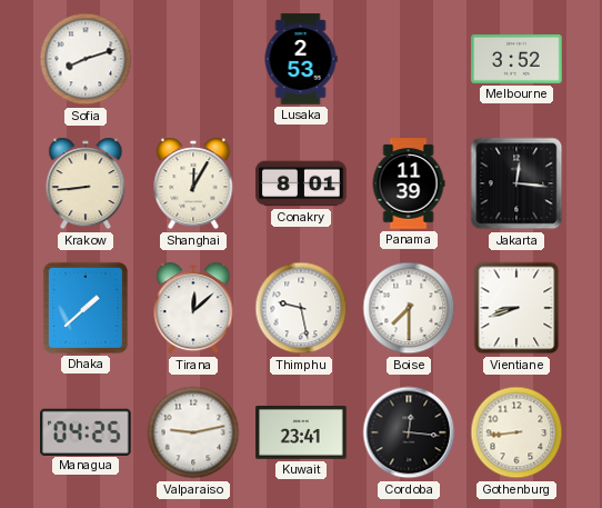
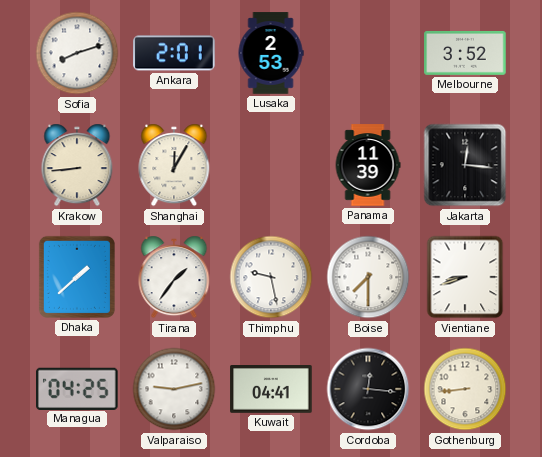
Ankara: none -> 2:01
Conakry: 8:01 -> none
Tirana: 12:08 -> 1:36
Kuwait: 23:41 -> 04:41
